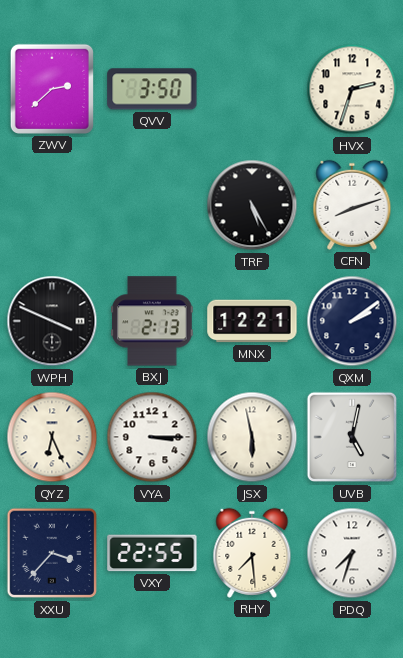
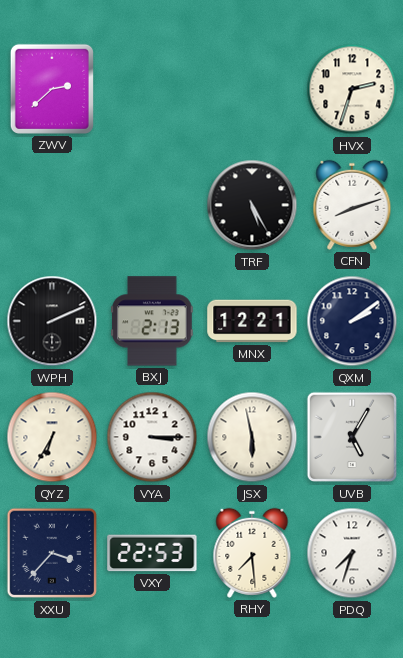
QVV: 3:50 -> none
WPH: 3:49 -> 2:11
QYZ: 6:26 -> 6:35
UVB: 5:02 -> 5:05
VXY: 22:55 -> 22:53
